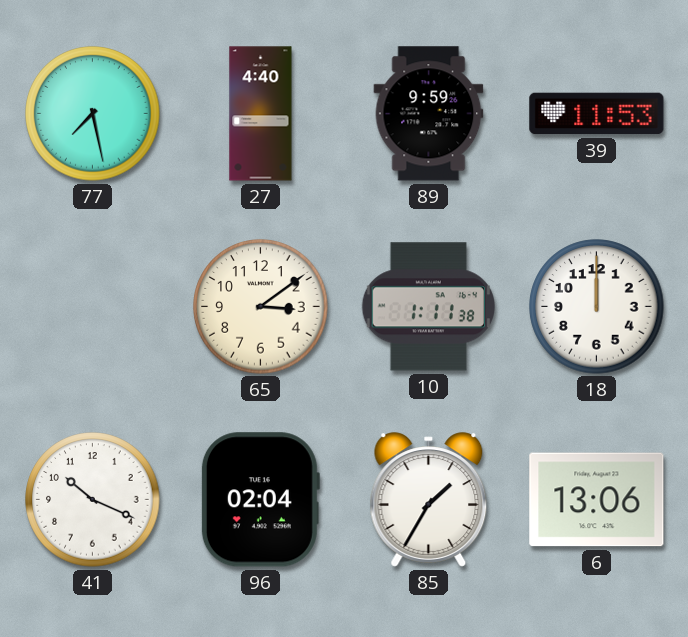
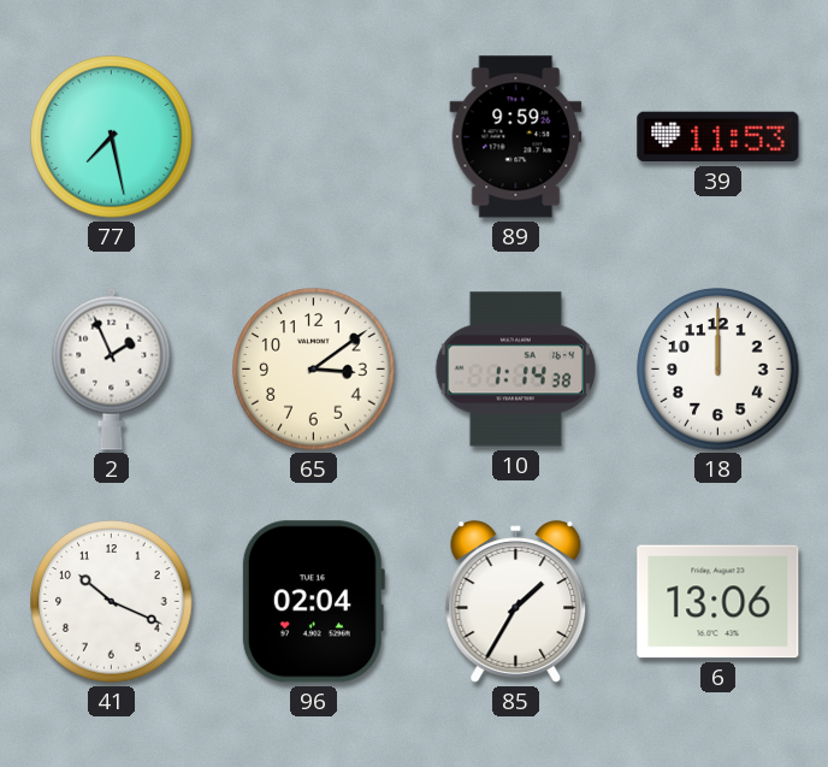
27: 4:40 -> none
2: none -> 1:56
10: 1:11 -> 1:14
